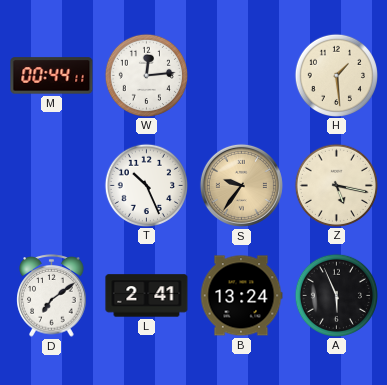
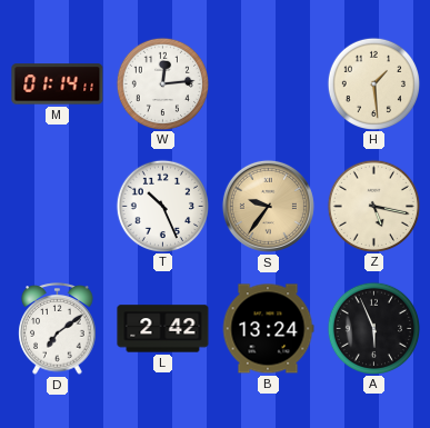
M: 00:44 -> 01:14
L: 2:41 -> 2:42
